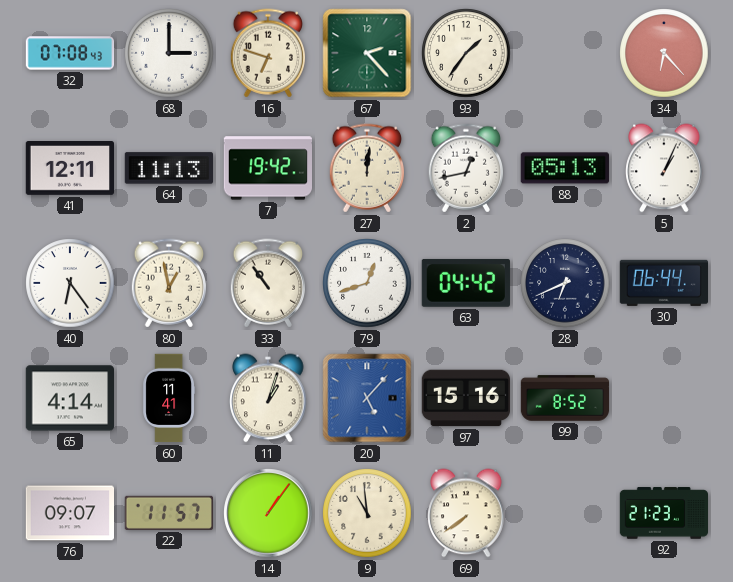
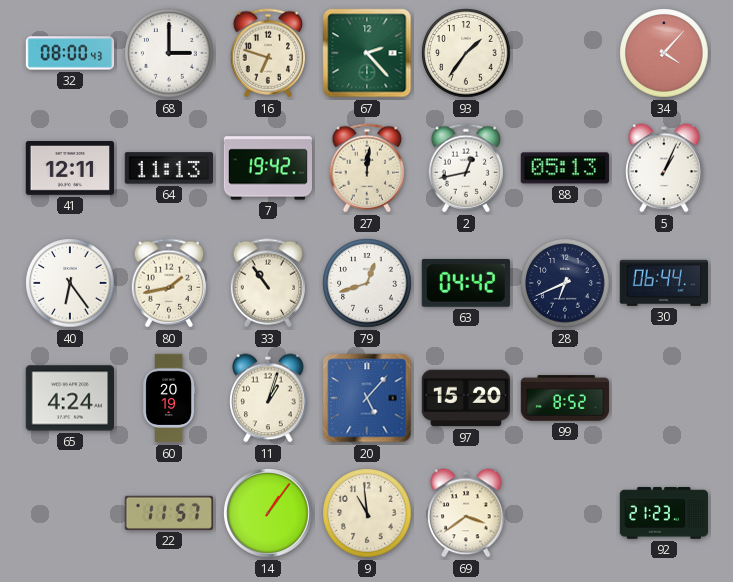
32: 07:08 -> 08:00
34: 6:23 -> 4:07
80: 12:58 -> 1:43
65: 4:14 -> 4:24
60: 11:41 -> 20:19
97: 15:16 -> 15:20
76: 09:07 -> none
69: 7:39 -> 3:39
